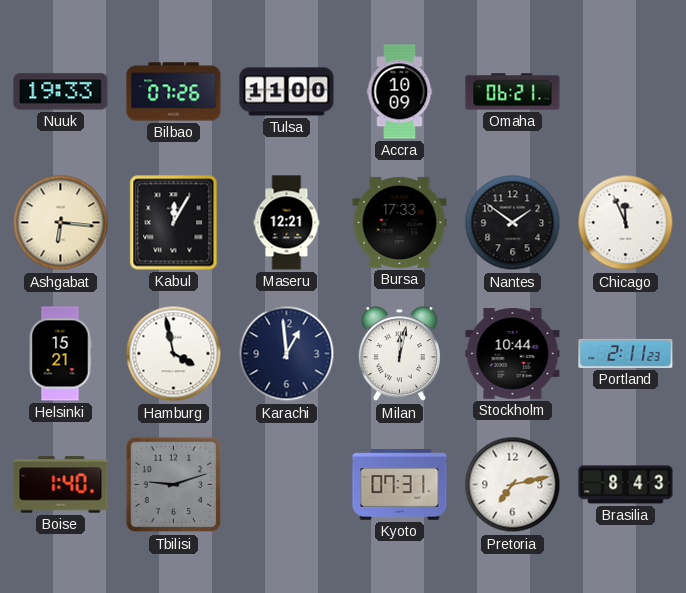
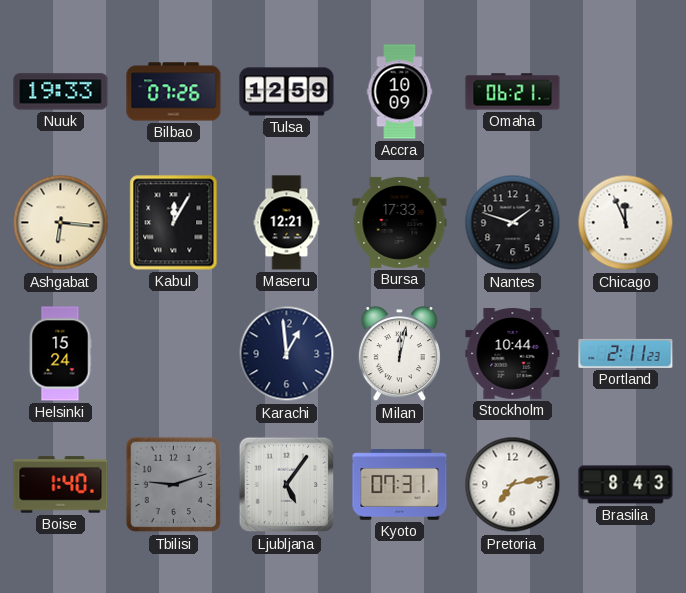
Tulsa: 11:00 -> 12:59
Nantes: 1:51 -> 1:48
Helsinki: 15:21 -> 15:24
Hamburg: 3:58 -> none
Ljubljana: none -> 5:06
